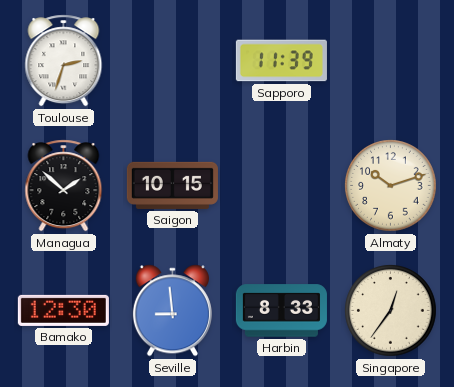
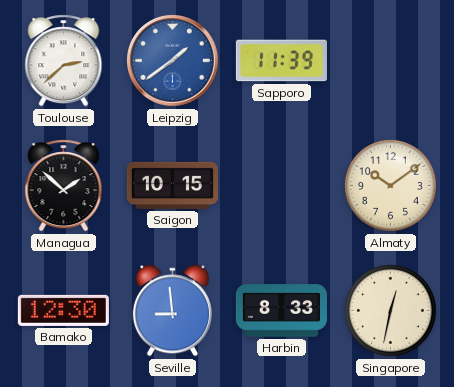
Toulouse: 2:33 -> 2:38
Leipzig: none -> 1:39
Almaty: 10:12 -> 10:09
Singapore: 12:36 -> 12:32
